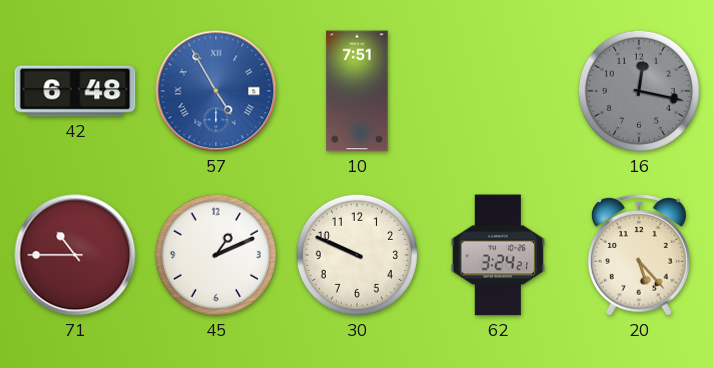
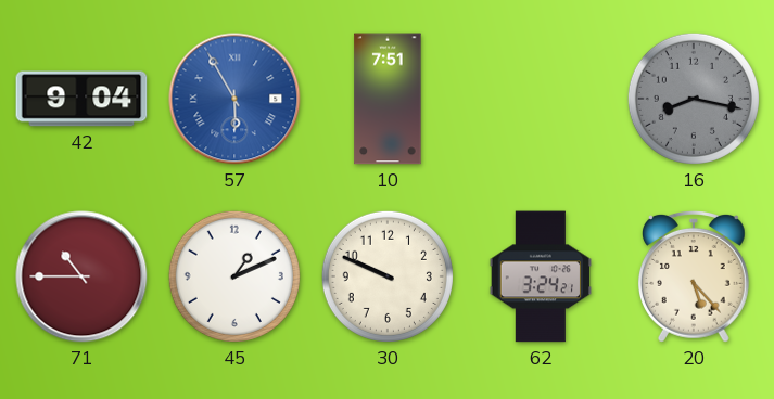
42: 6:48 -> 9:04
57: 4:55 -> 5:55
16: 12:17 -> 8:17
